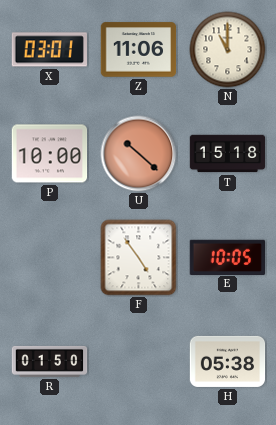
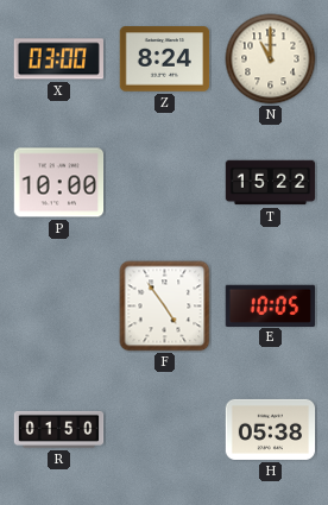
X: 03:01 -> 03:00
Z: 11:06 -> 8:24
U: 10:22 -> none
T: 15:18 -> 15:22
